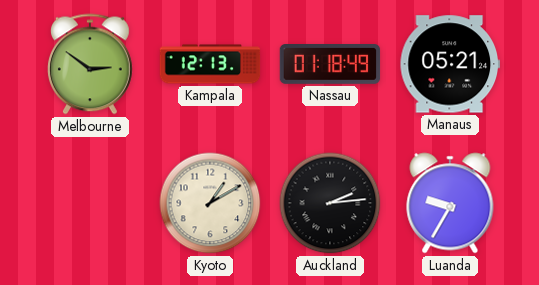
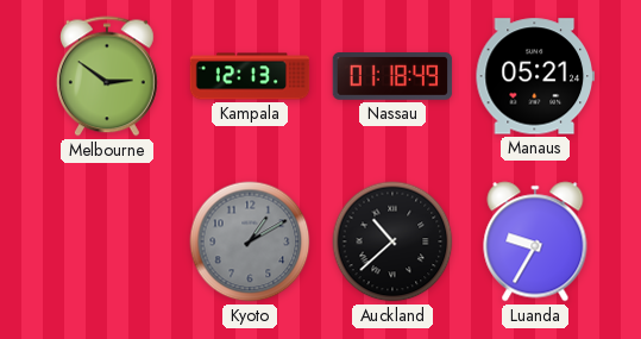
Kyoto dial: cream -> grey
Auckland: 2:14 -> 10:38
